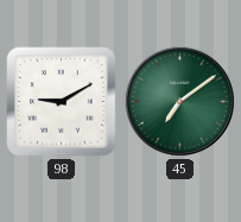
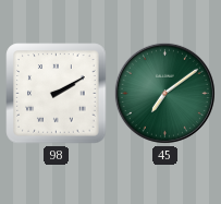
98: 9:10 -> 2:10
